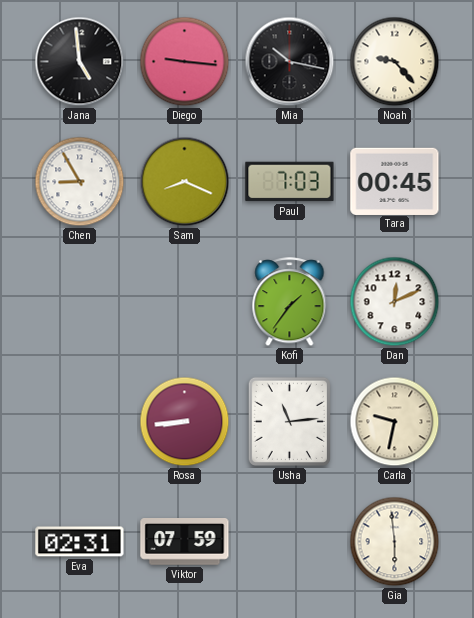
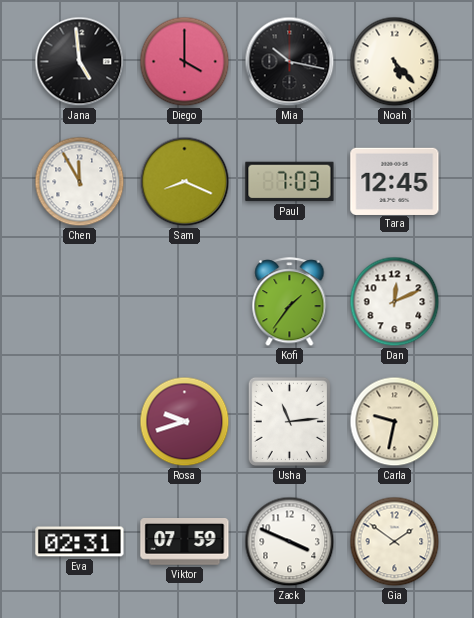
Diego: 9:16 -> 4:00
Noah: 9:23 -> 5:23
Chen: 8:55 -> 11:55
Tara: 00:45 -> 12:45
Rosa: 8:44 -> 9:42
Zack: none -> 3:49
Gia: 5:59 -> 1:51
